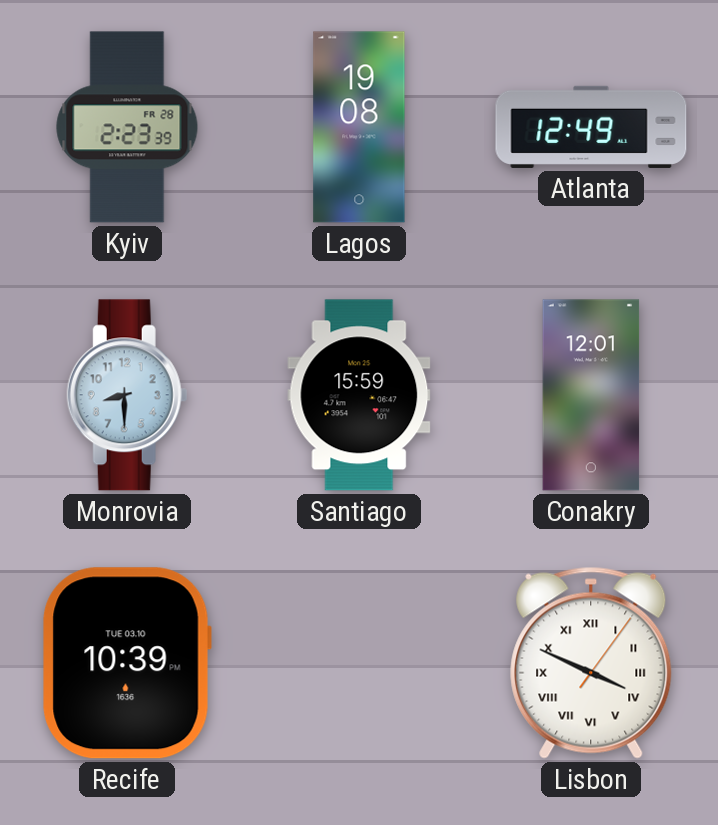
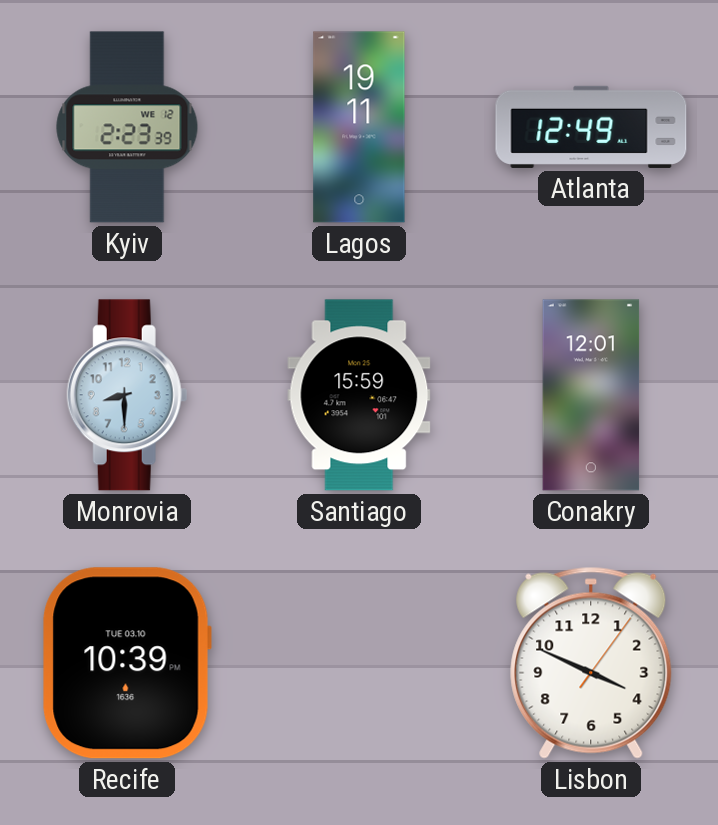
Kyiv date: FR 28 -> WE 12
Lagos: 19:08 -> 19:11
Lisbon numerals: Roman -> Arabic
